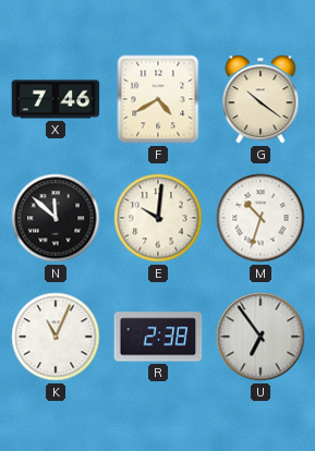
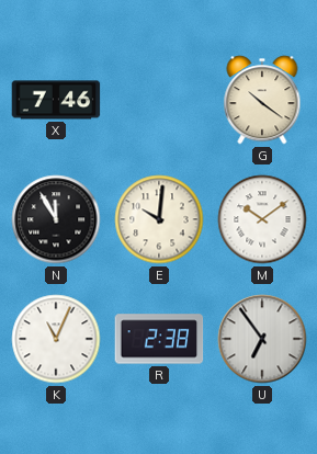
F: 4:40 -> none
N: 11:52 -> 11:55
M: 10:33 -> 10:09
